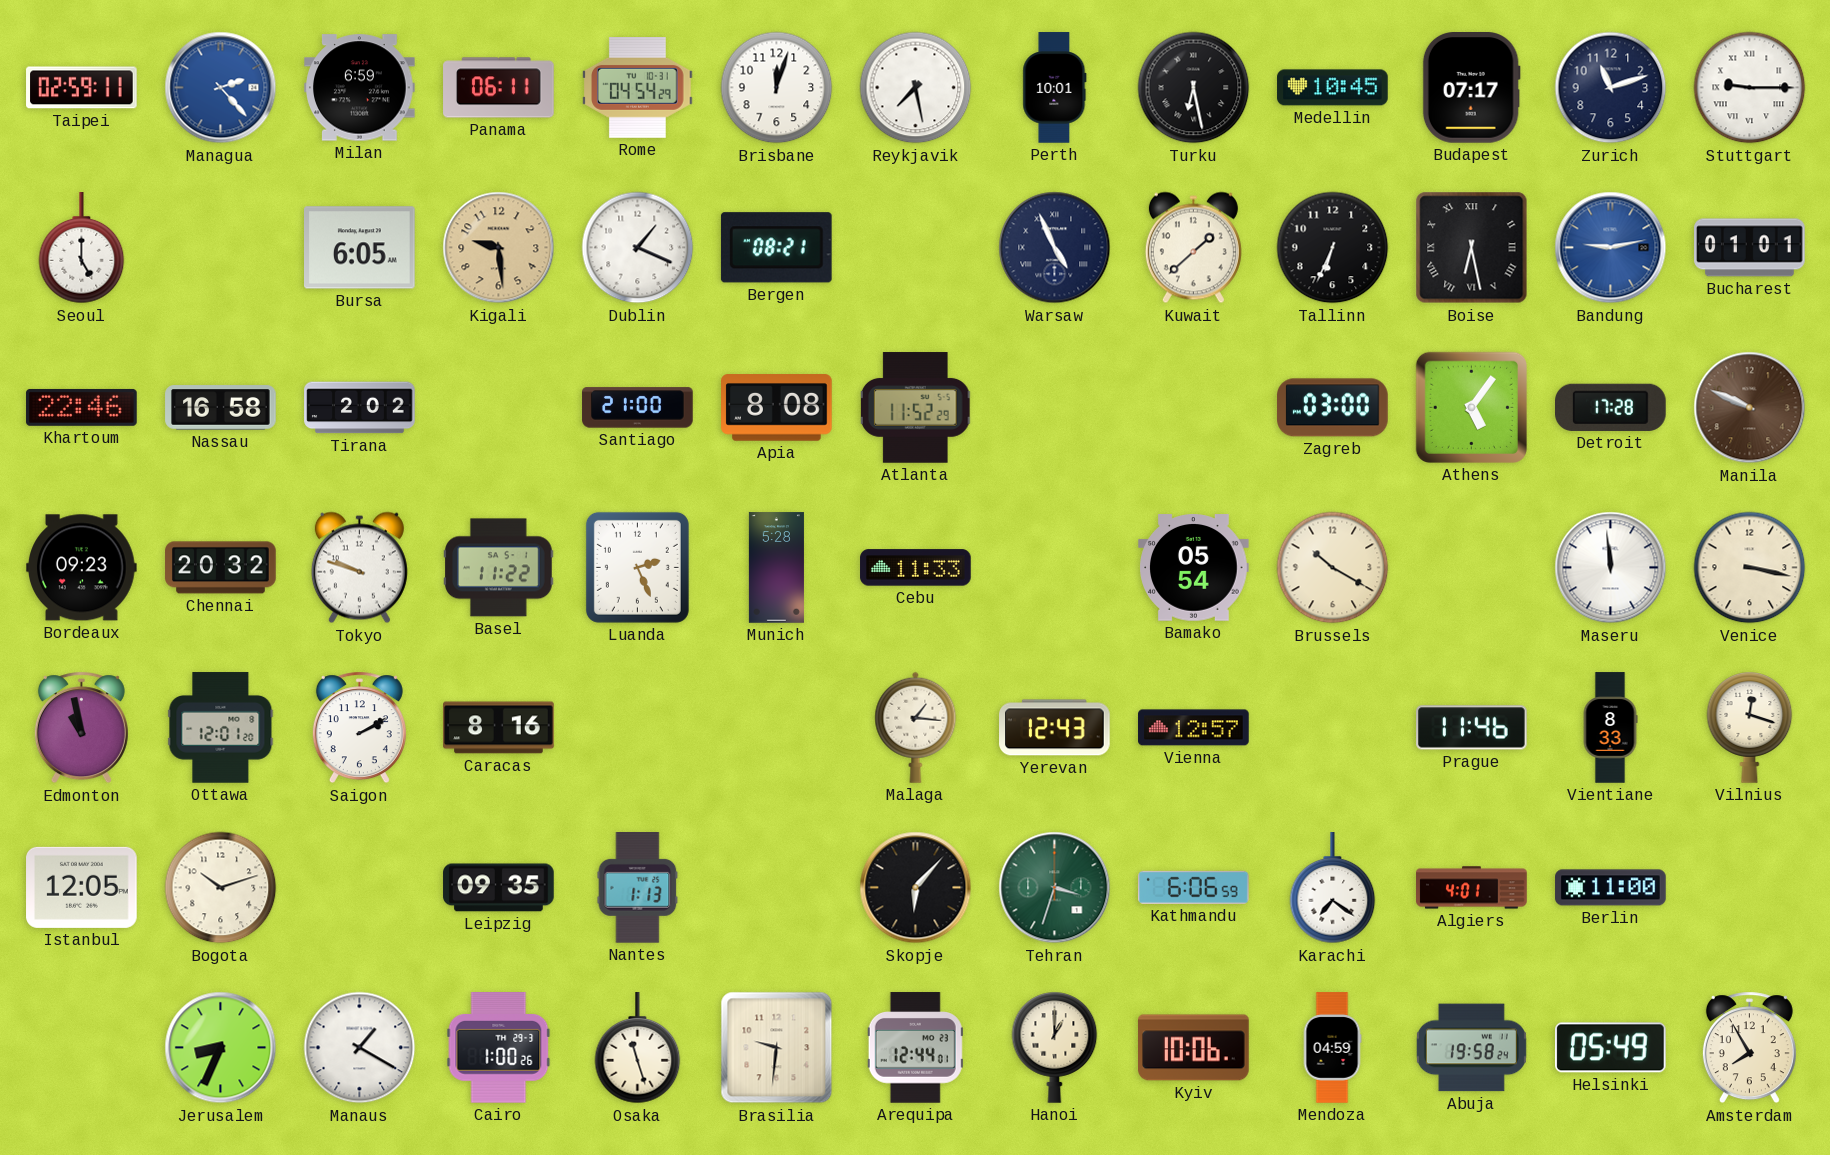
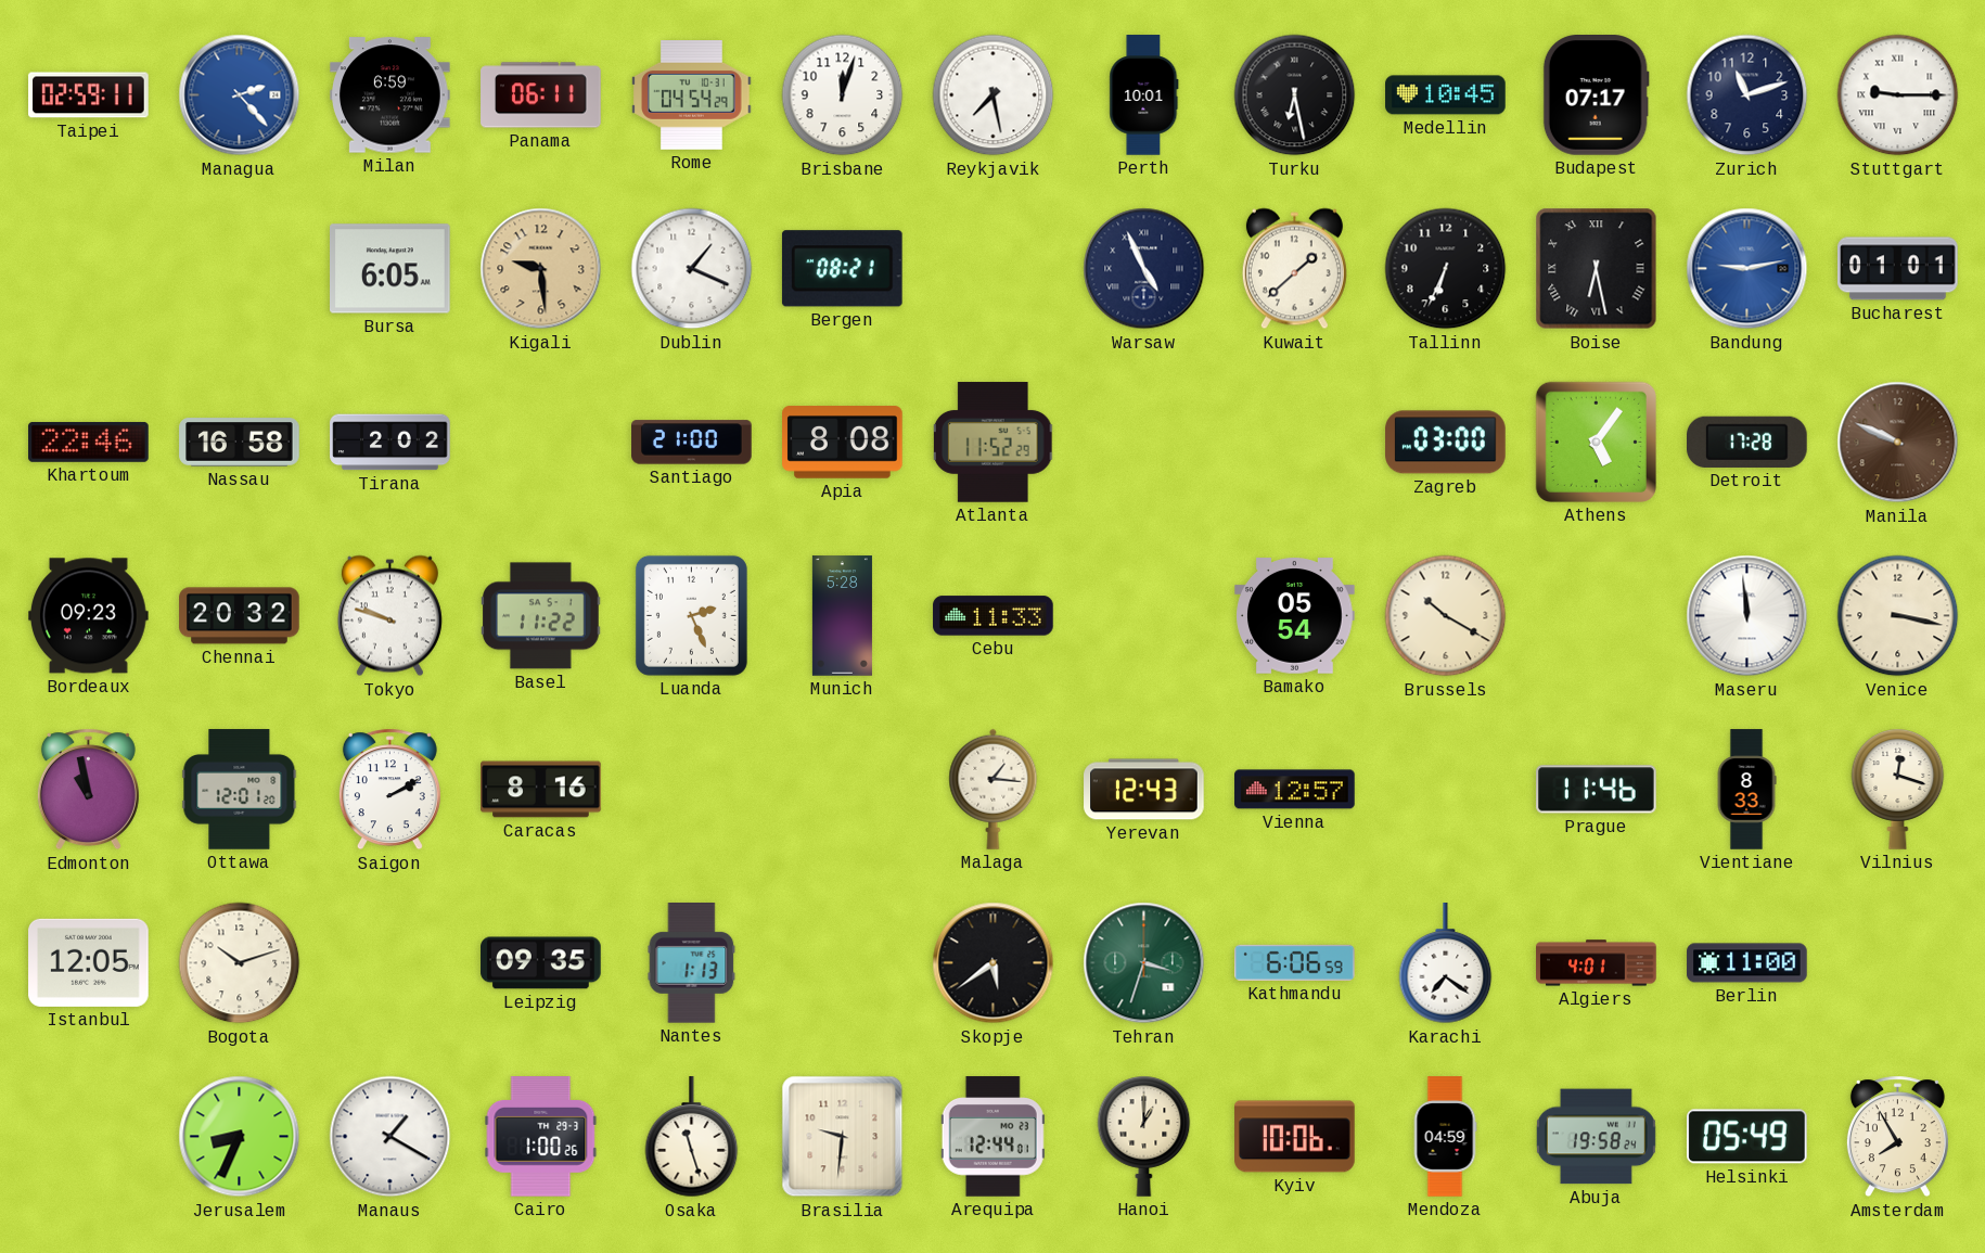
Seoul: 5:00 -> none
Skopje: 6:07 -> 5:39
